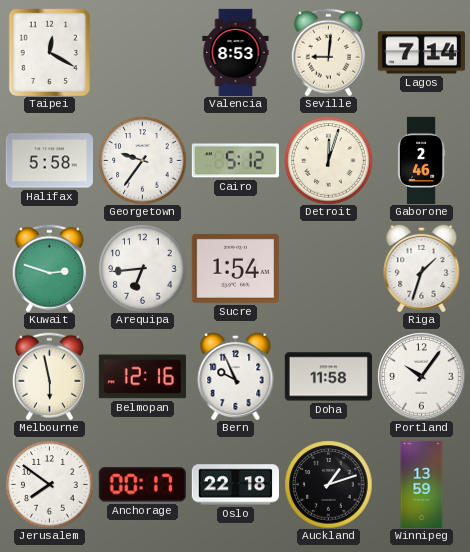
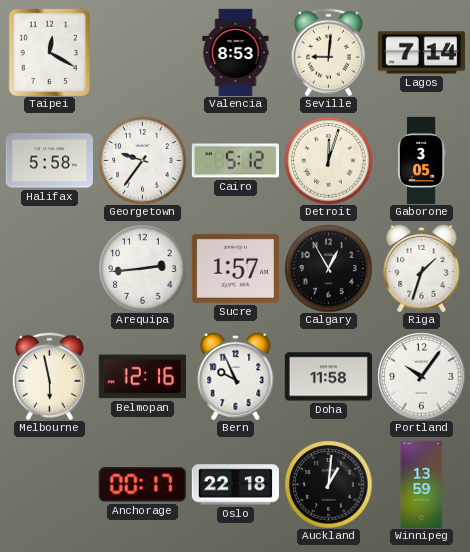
Gaborone: 2:46 -> 3:05
Kuwait: 2:48 -> none
Arequipa: 6:44 -> 2:44
Sucre: 1:54 -> 1:57
Calgary: none -> 12:55
Jerusalem: 7:51 -> none
Auckland: 1:12 -> 1:01
